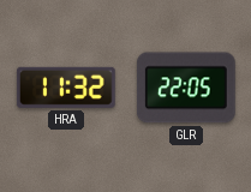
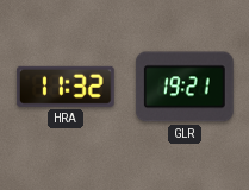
GLR: 22:05 -> 19:21
